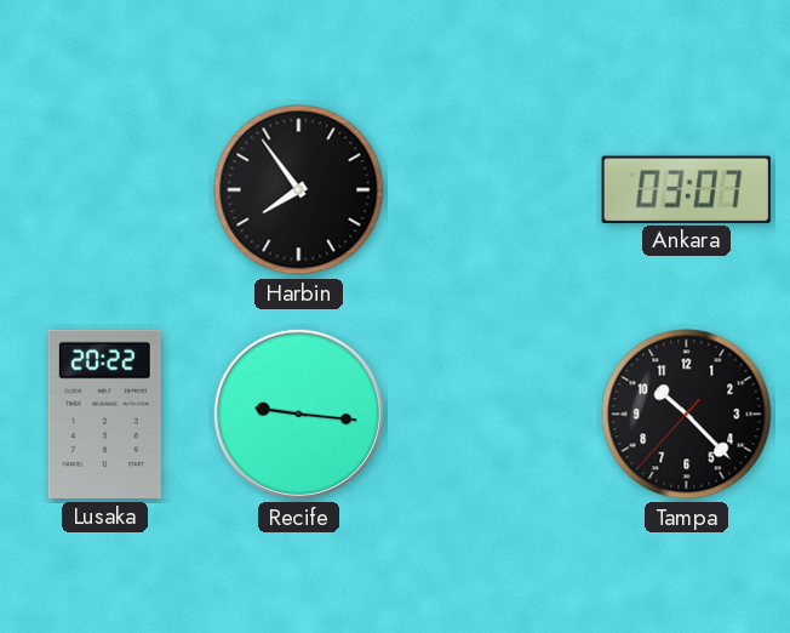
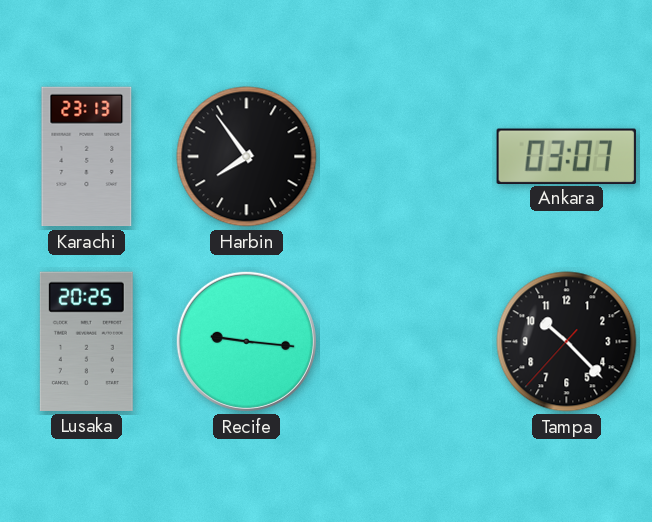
Karachi: none -> 23:13
Lusaka: 20:22 -> 20:25
